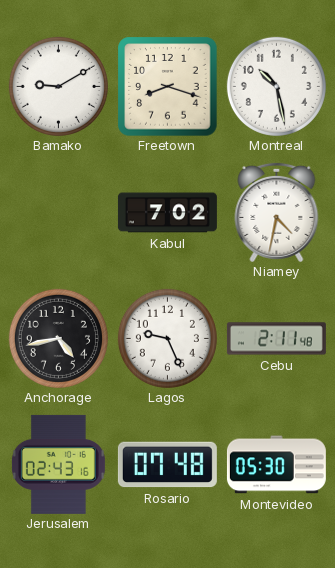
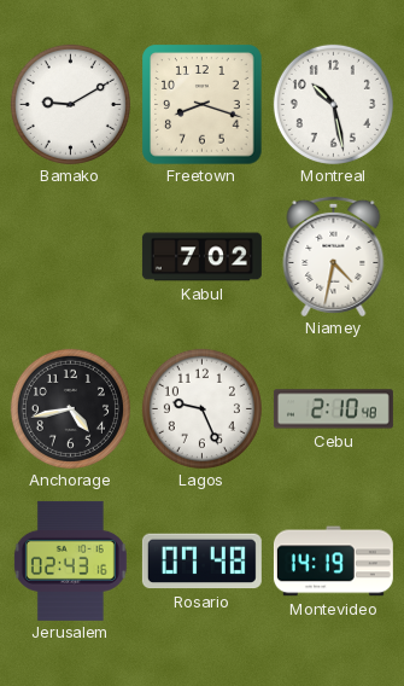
Cebu: 2:11 -> 2:10
Montevideo: 05:30 -> 14:19
